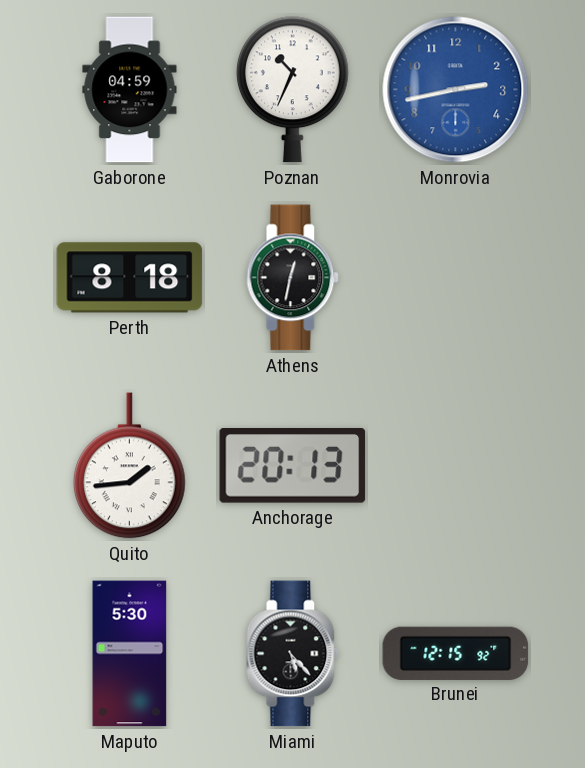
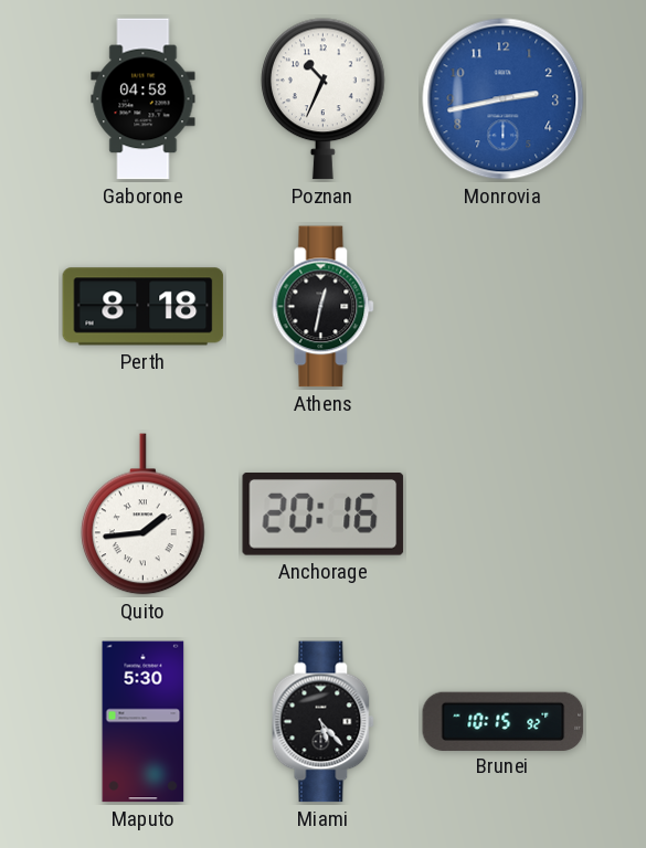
Gaborone: 04:59 -> 04:58
Anchorage: 20:13 -> 20:16
Brunei: 12:15 -> 10:15
